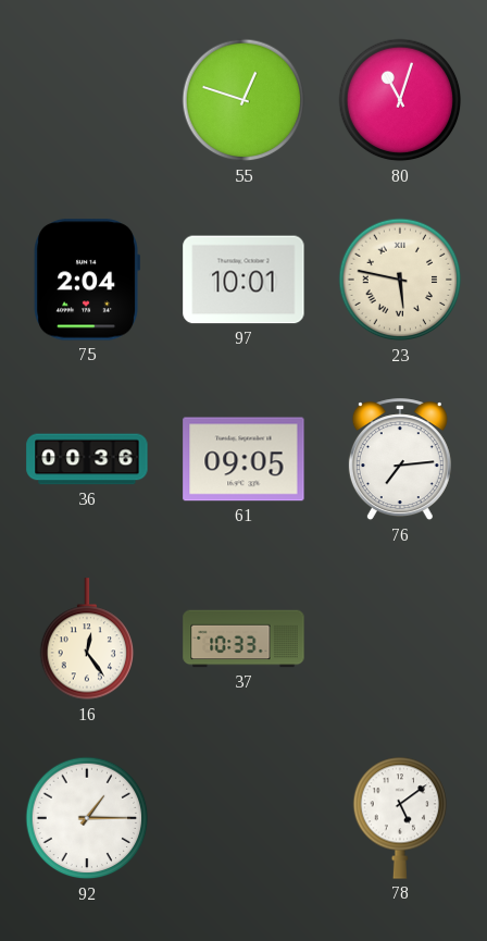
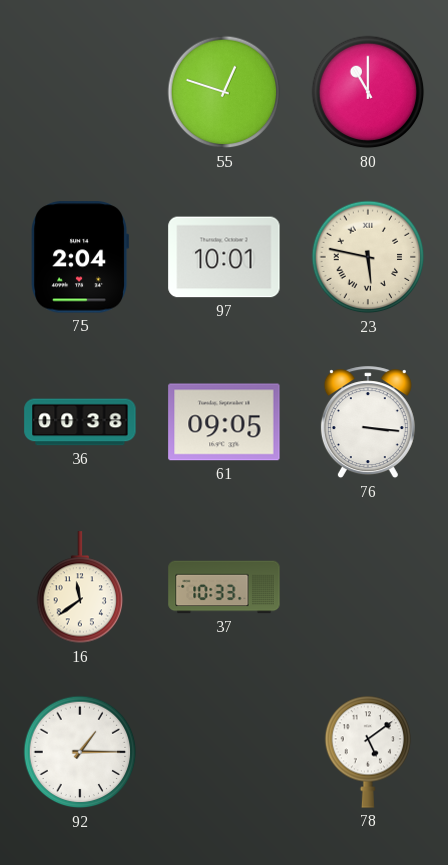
80: 11:03 -> 11:00
36: 00:36 -> 00:38
76: 7:14 -> 3:16
16: 12:24 -> 11:39
